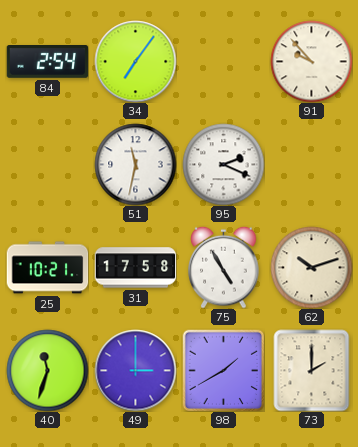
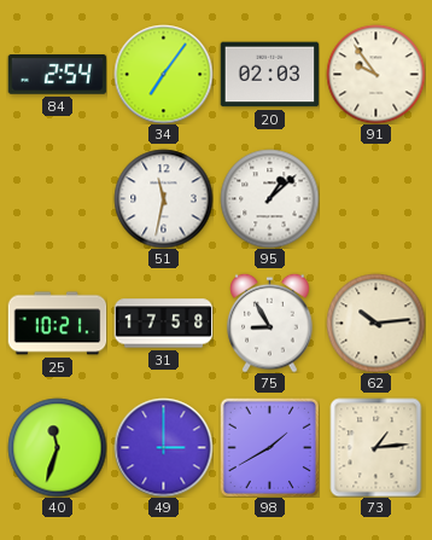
20: none -> 02:03
91: 9:53 -> 9:54
95: 2:19 -> 1:08
75: 4:55 -> 8:55
62: 10:12 -> 10:14
73: 2:00 -> 1:14
